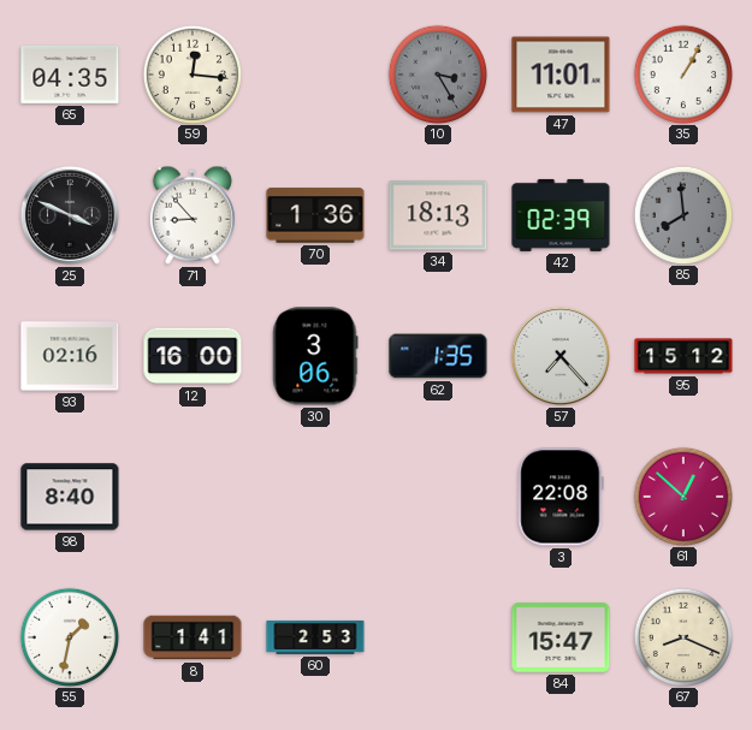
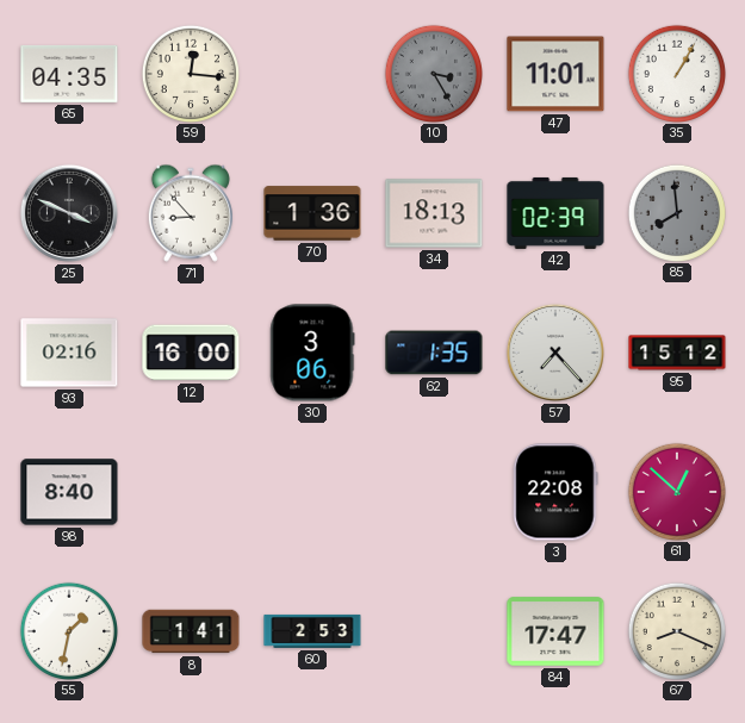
84: 15:47 -> 17:47
